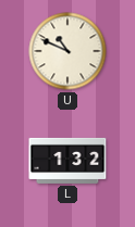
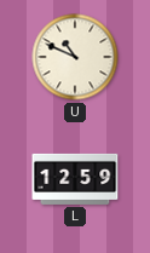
L: 1:32 -> 12:59
